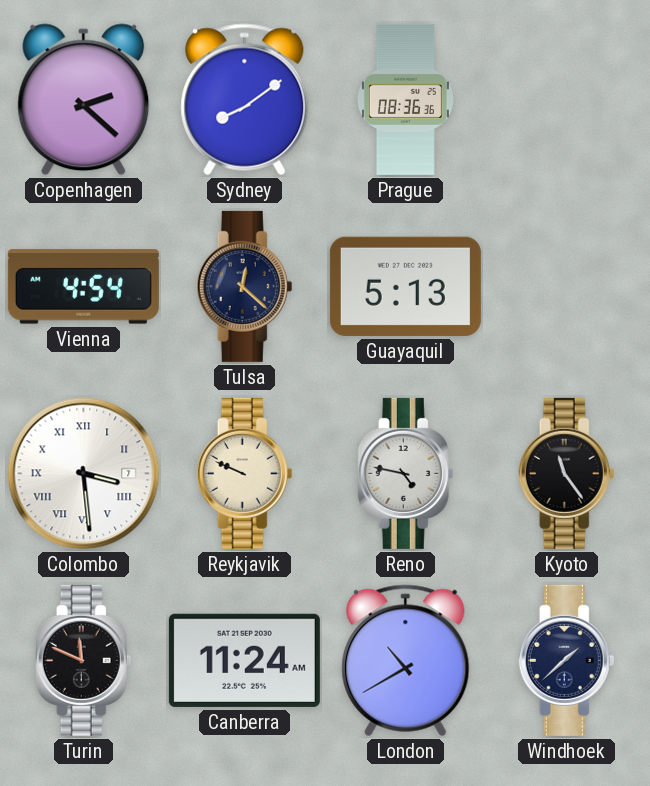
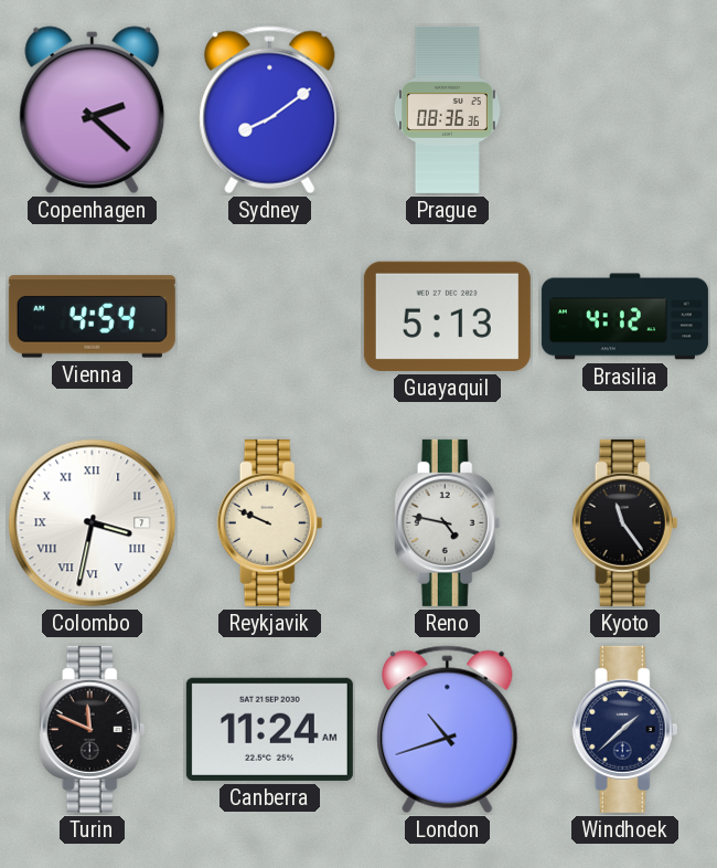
Tulsa: 12:22 -> none
Brasilia: none -> 4:12
Colombo: 3:29 -> 3:32
London: 10:40 -> 10:42
